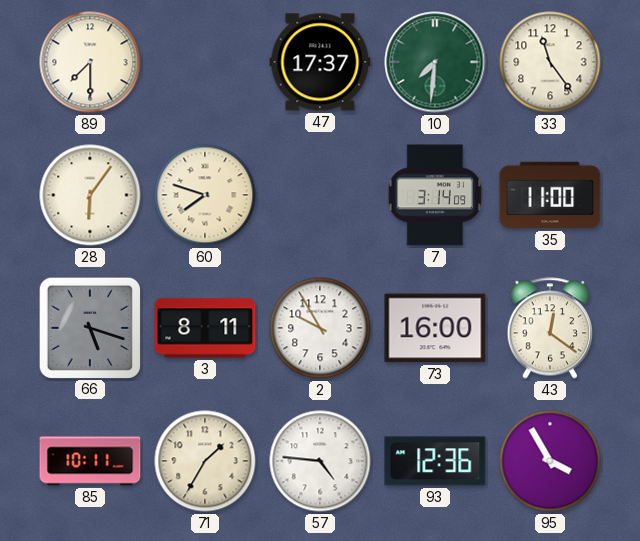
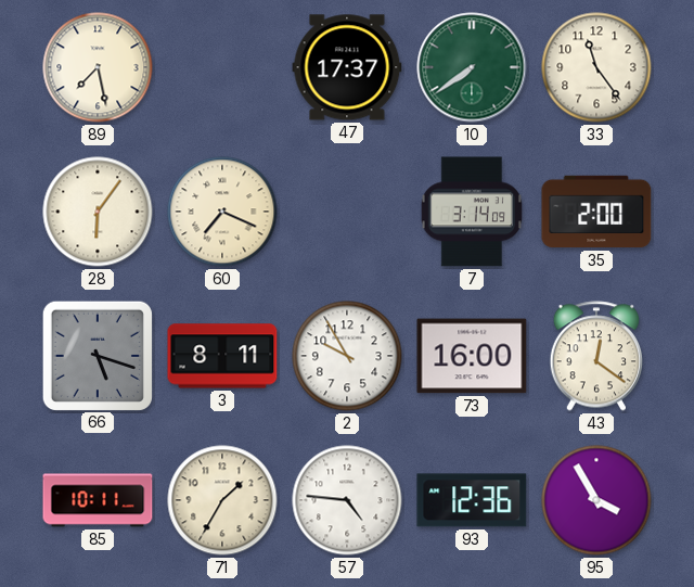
89: 7:30 -> 7:28
10: 7:31 -> 7:39
60: 7:48 -> 7:19
35: 11:00 -> 2:00
